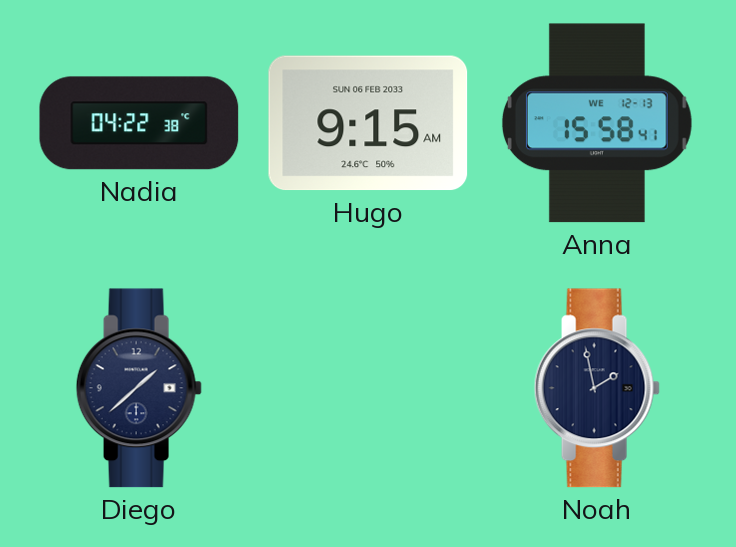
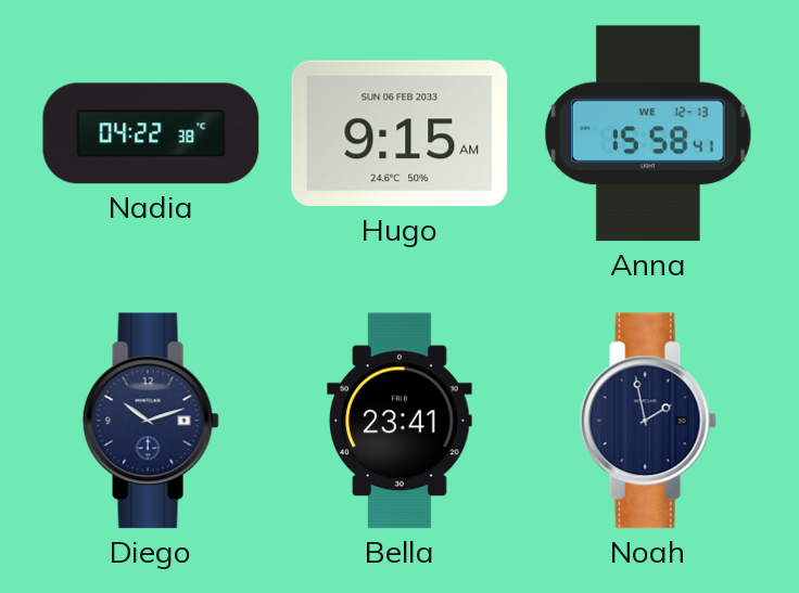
Diego: 1:38 -> 10:12
Bella: none -> 23:41
